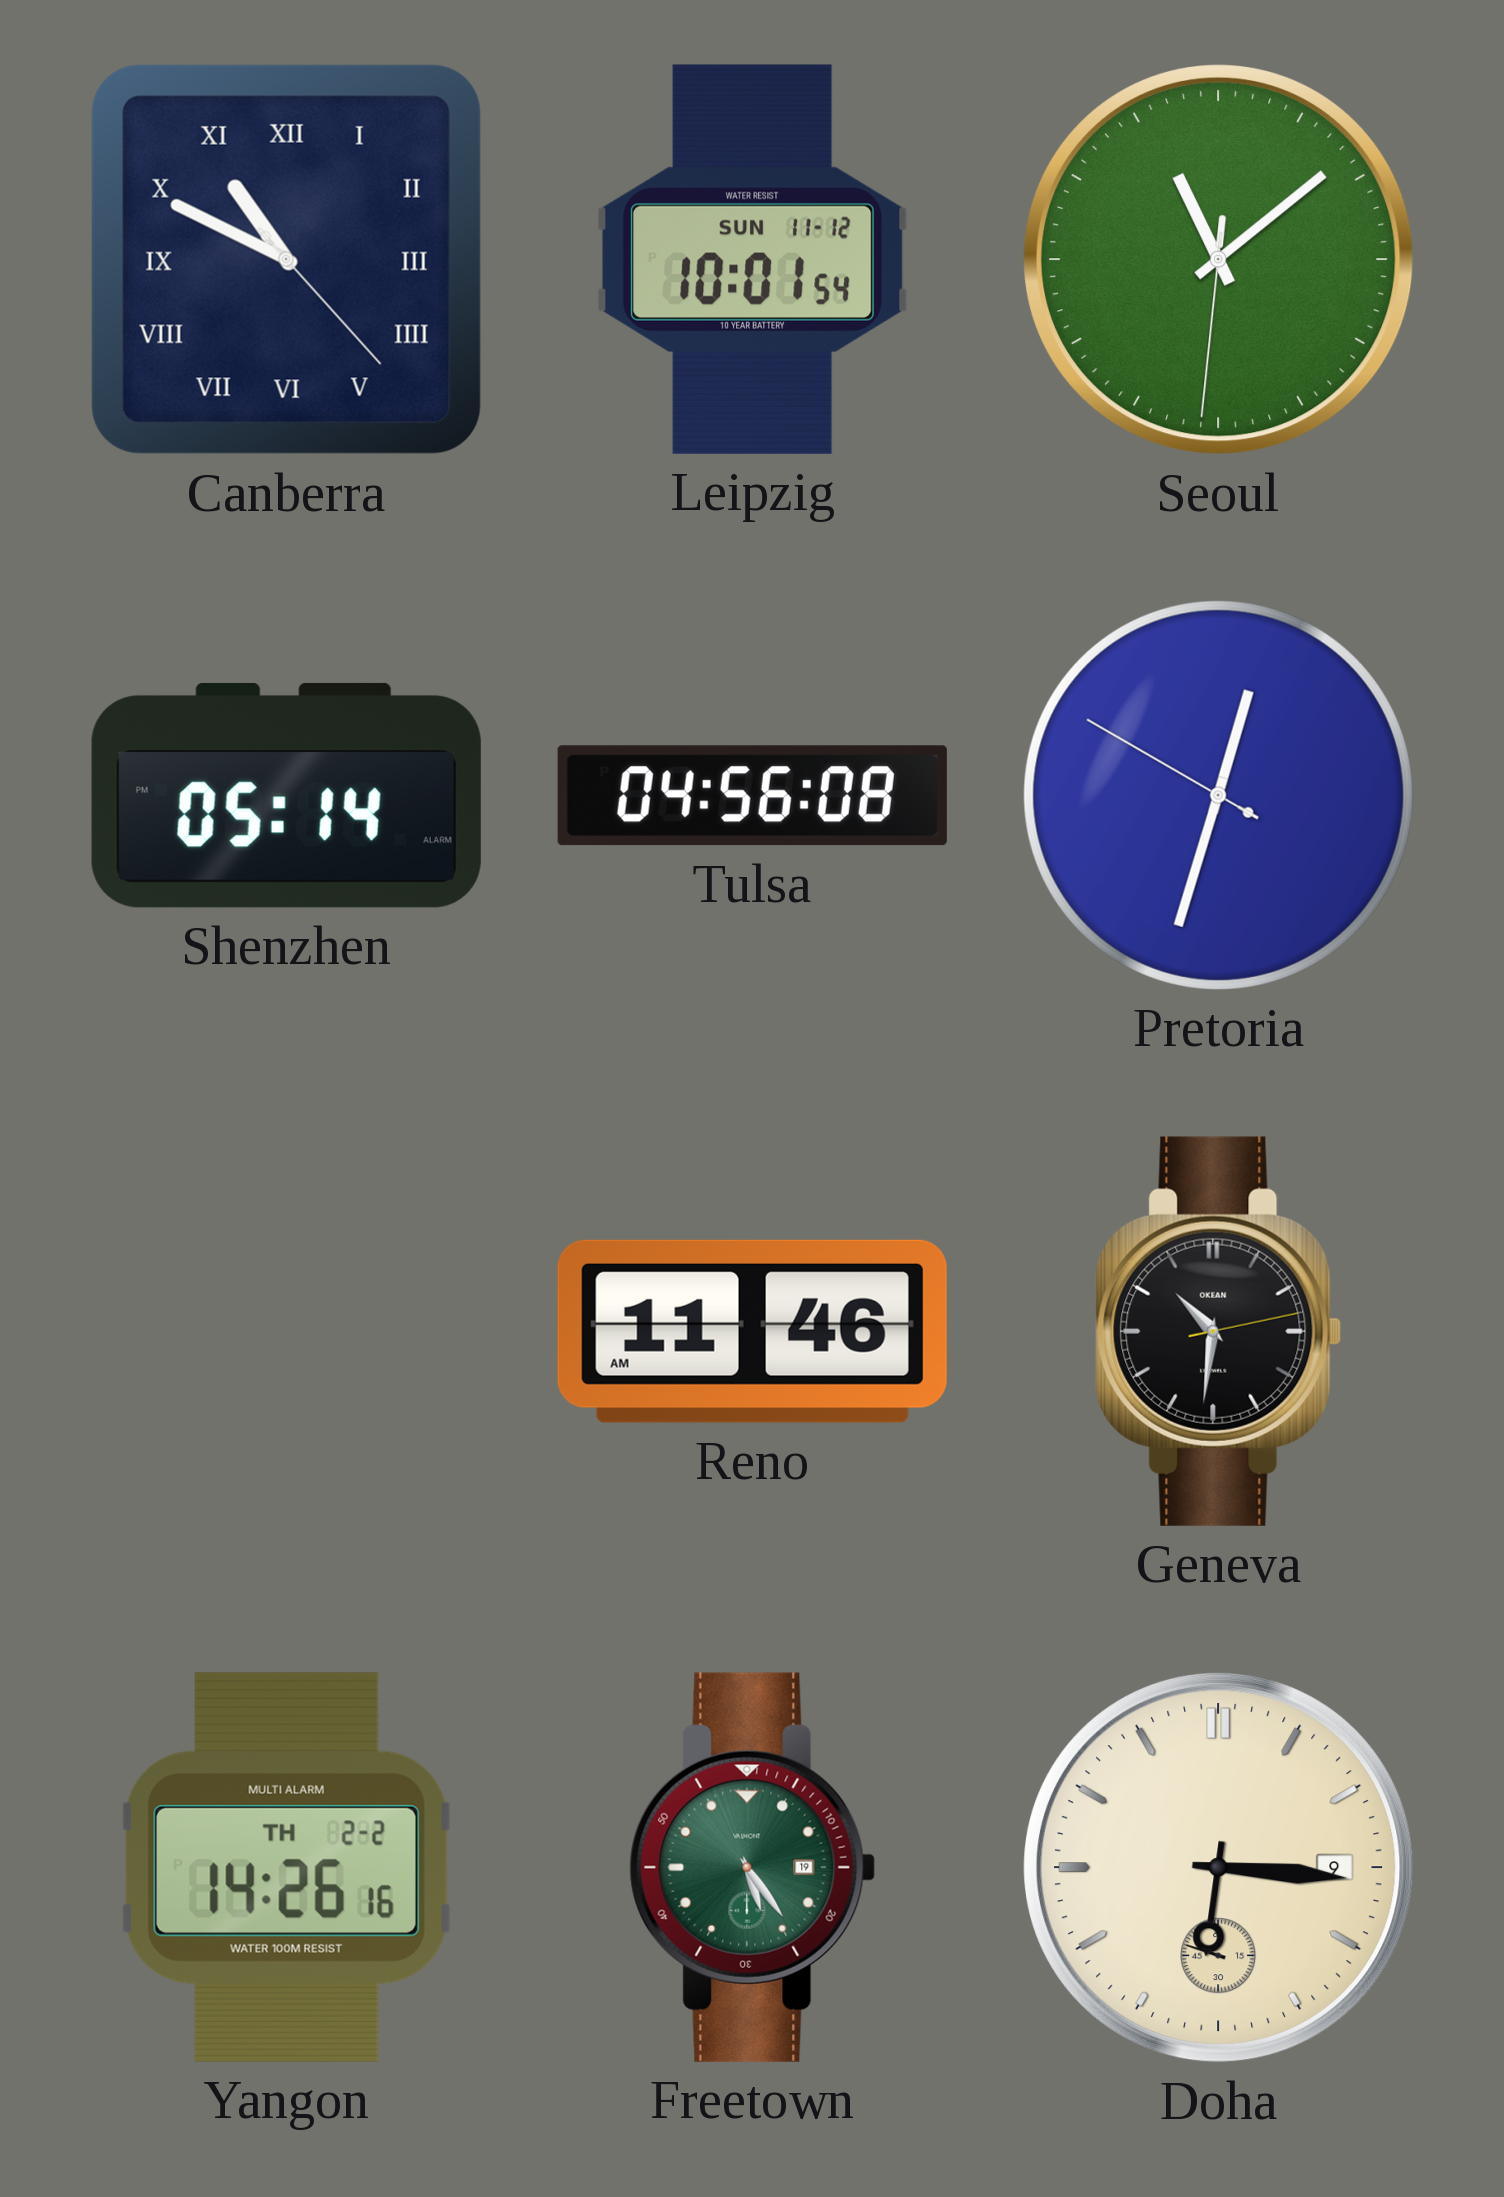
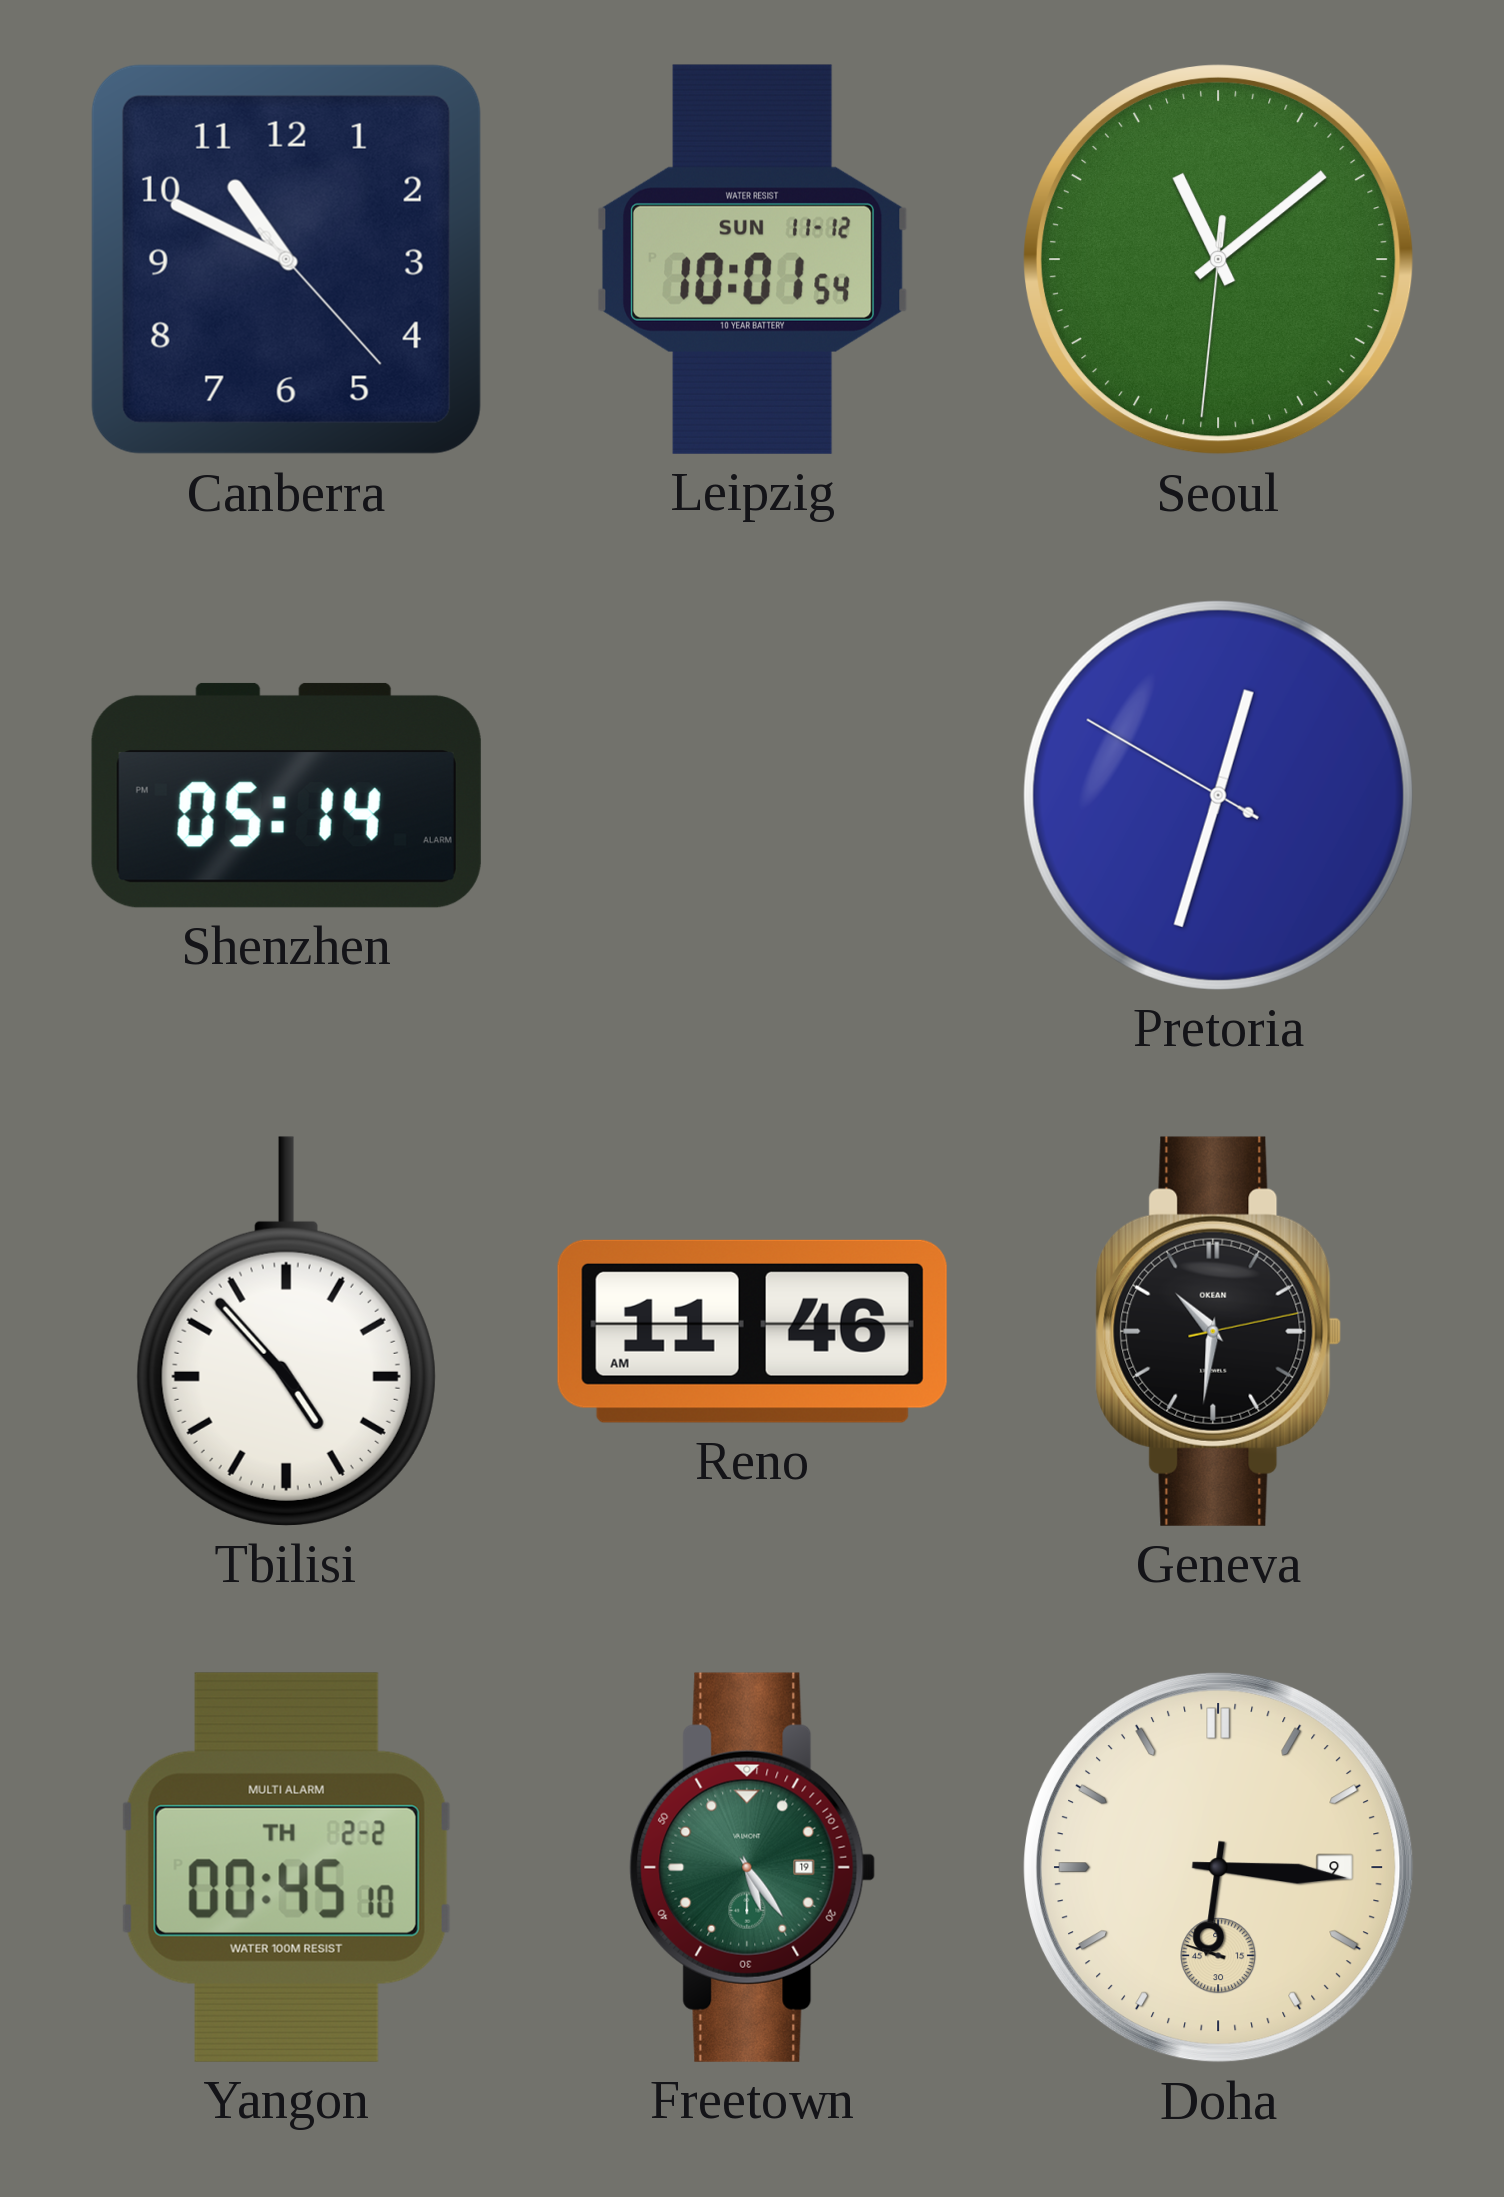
Canberra numerals: Roman -> Arabic
Tulsa: 04:56 -> none
Tbilisi: none -> 4:53
Yangon: 14:26 -> 00:45
